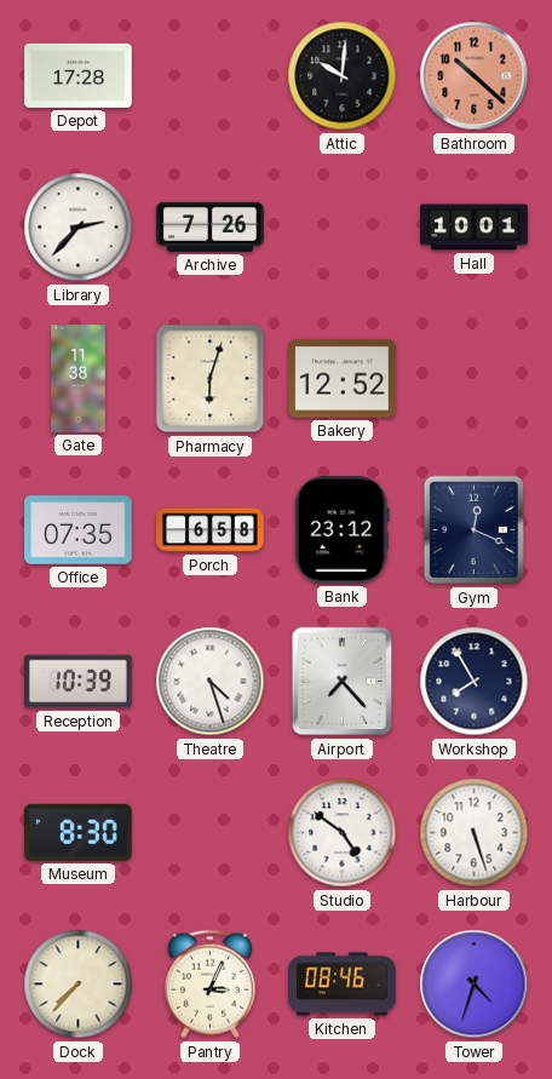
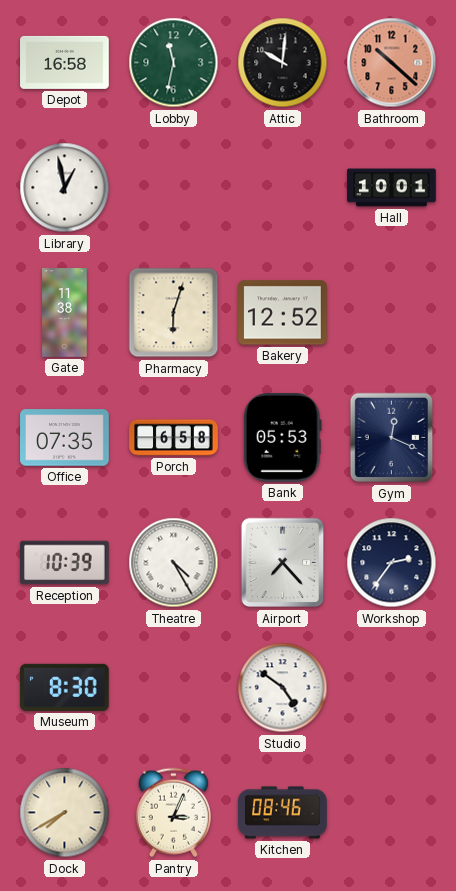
Depot: 17:28 -> 16:58
Lobby: none -> 11:32
Library: 2:37 -> 12:58
Archive: 7:26 -> none
Bank: 23:12 -> 05:53
Theatre: 4:27 -> 4:25
Workshop: 7:55 -> 2:36
Harbour: 5:27 -> none
Dock: 7:37 -> 7:40
Tower: 4:33 -> none
